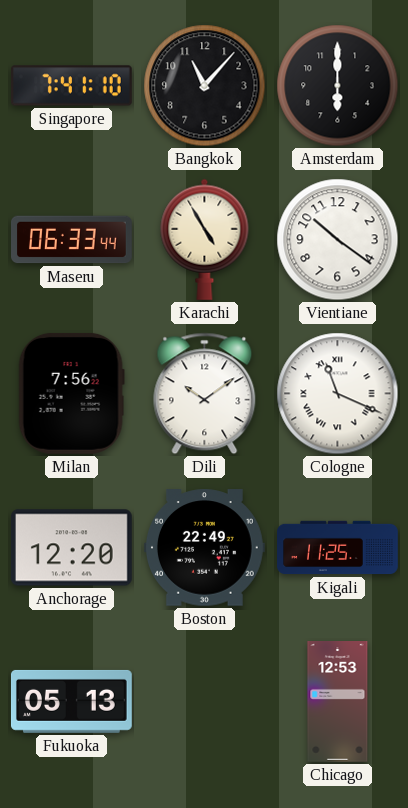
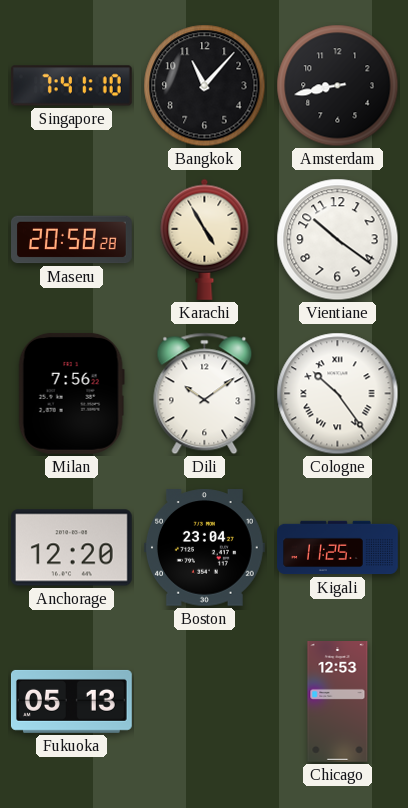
Amsterdam: 6:00 -> 8:43
Maseru: 06:33 -> 20:58
Cologne: 11:19 -> 10:24
Boston: 22:49 -> 23:04
